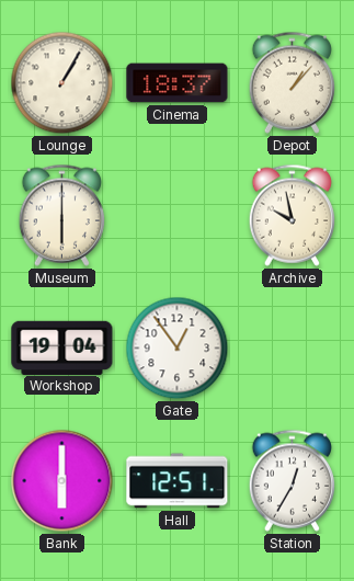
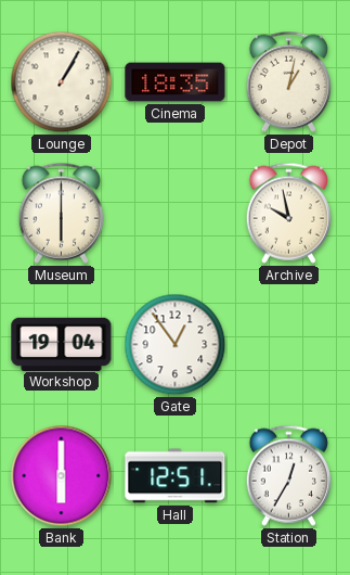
Cinema: 18:37 -> 18:35
Depot: 1:07 -> 1:02
